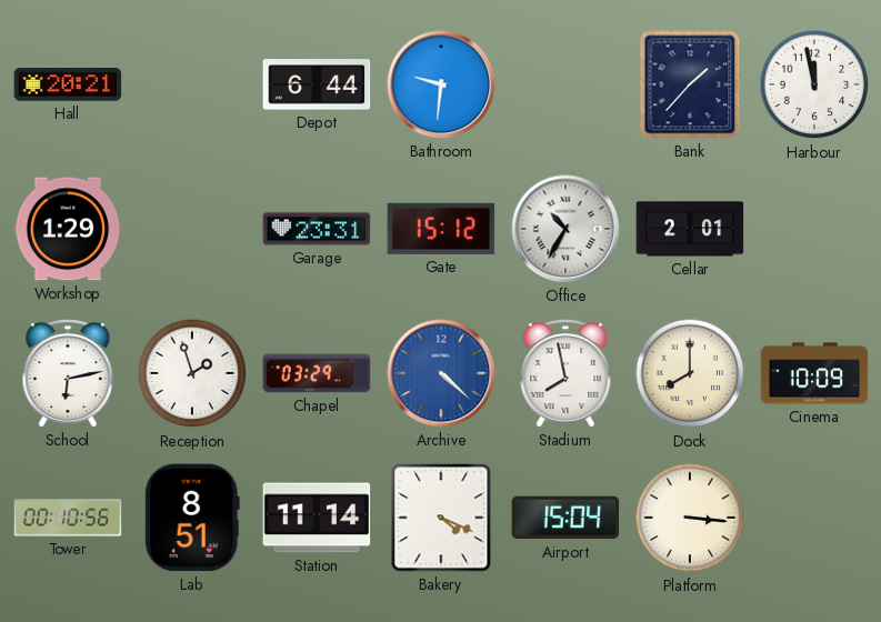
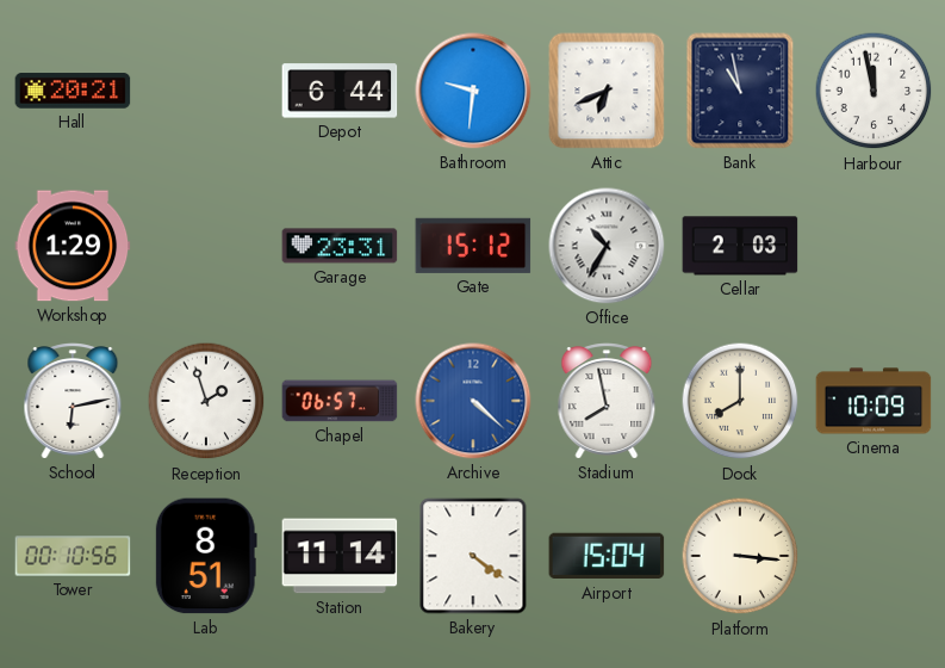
Attic: none -> 6:41
Bank: 1:37 -> 10:58
Cellar: 2:01 -> 2:03
Chapel: 03:29 -> 06:57
Bakery: 4:19 -> 4:21
